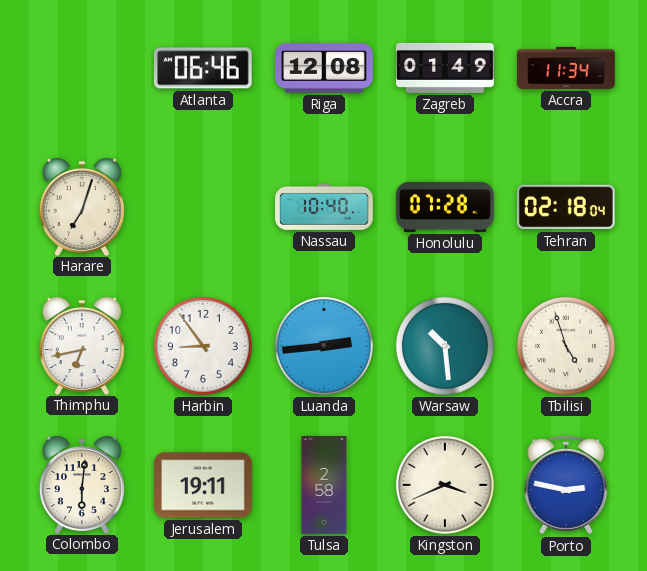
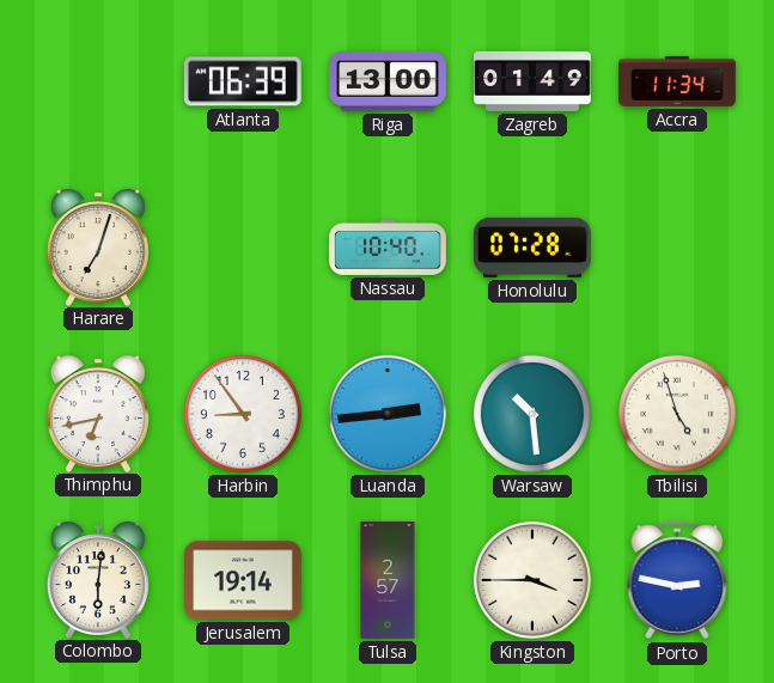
Atlanta: 06:46 -> 06:39
Riga: 12:08 -> 13:00
Tehran: 02:18 -> none
Jerusalem: 19:11 -> 19:14
Tulsa: 2:58 -> 2:57
Kingston: 3:41 -> 3:45
